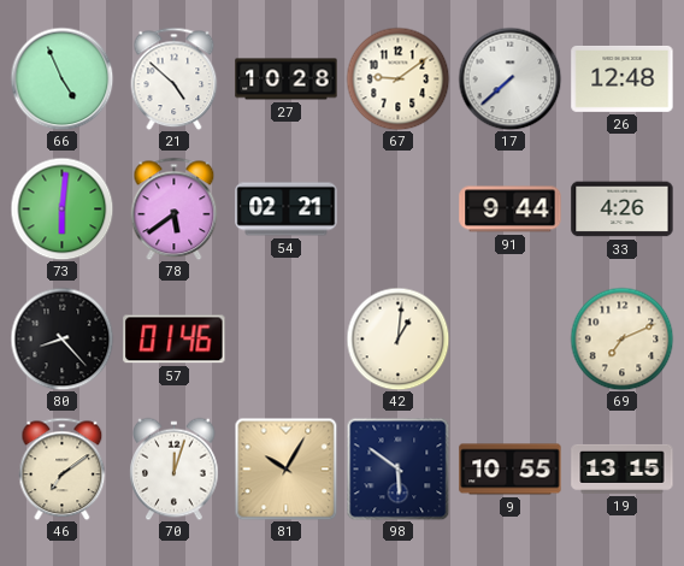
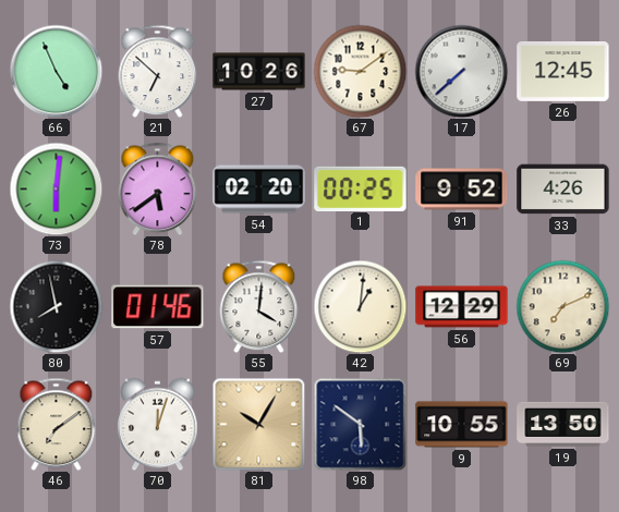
21: 4:52 -> 6:52
27: 10:28 -> 10:26
26: 12:48 -> 12:45
54: 02:21 -> 02:20
1: none -> 00:25
91: 9:44 -> 9:52
80: 8:23 -> 7:58
55: none -> 4:01
56: none -> 12:29
19: 13:15 -> 13:50
